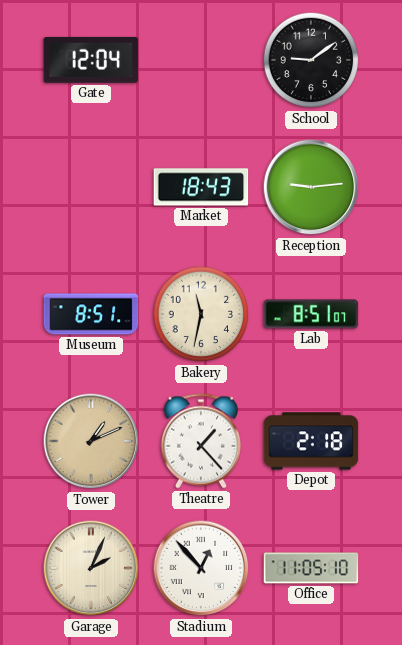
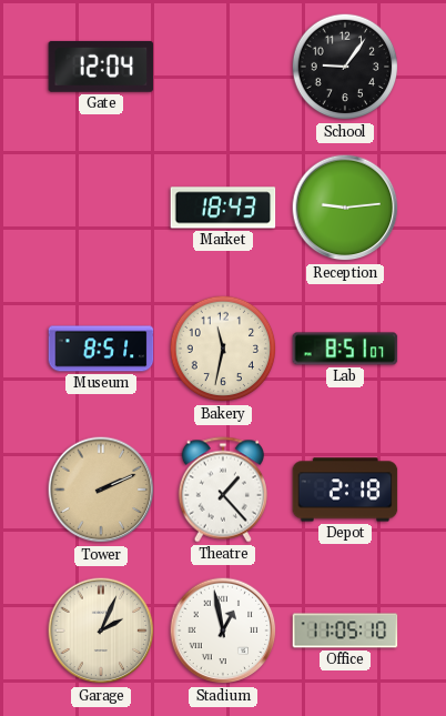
School: 9:09 -> 9:06
Tower: 1:11 -> 2:11
Stadium: 12:53 -> 12:58
